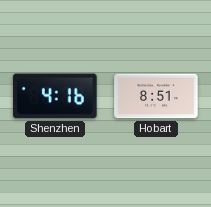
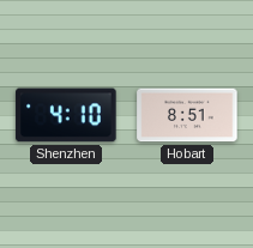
Shenzhen: 4:16 -> 4:10
